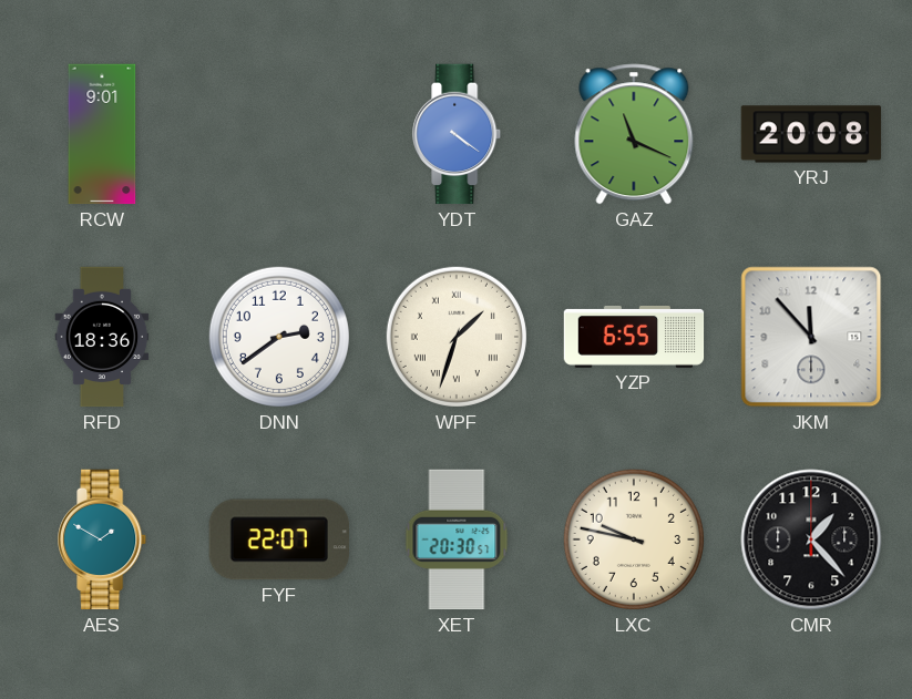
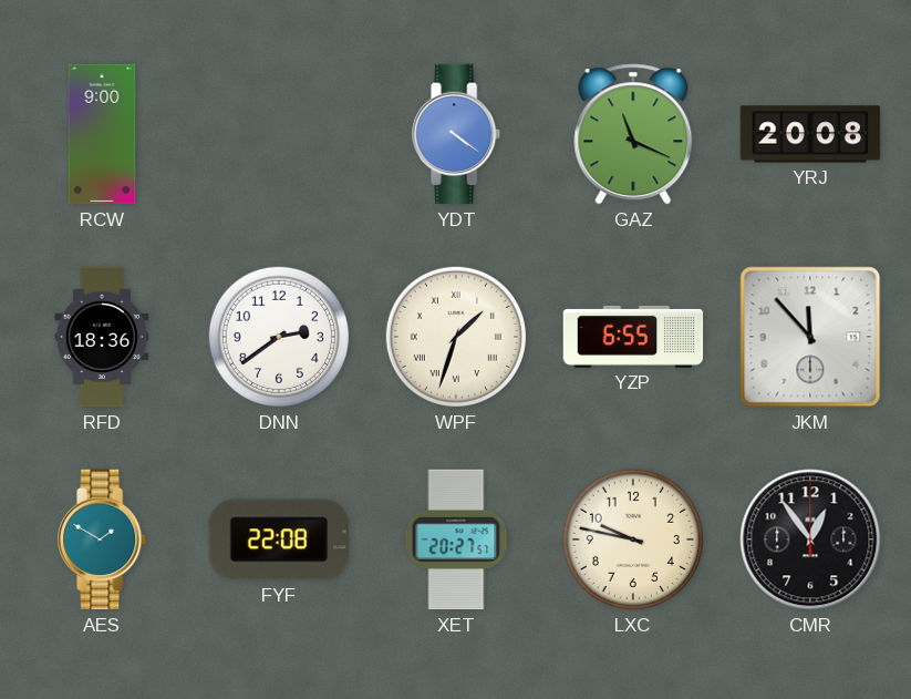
RCW: 9:01 -> 9:00
FYF: 22:07 -> 22:08
XET: 20:30 -> 20:27
CMR: 1:23 -> 12:54
